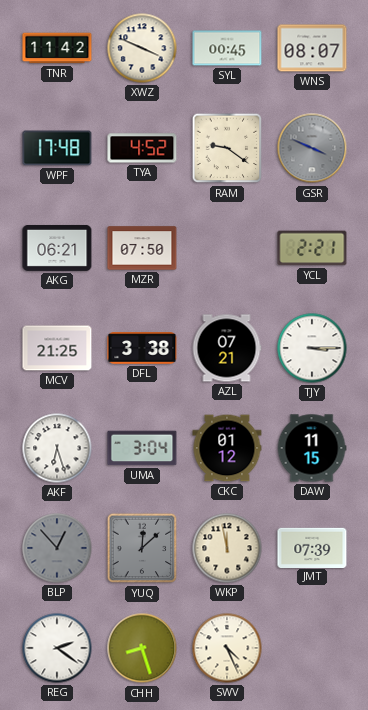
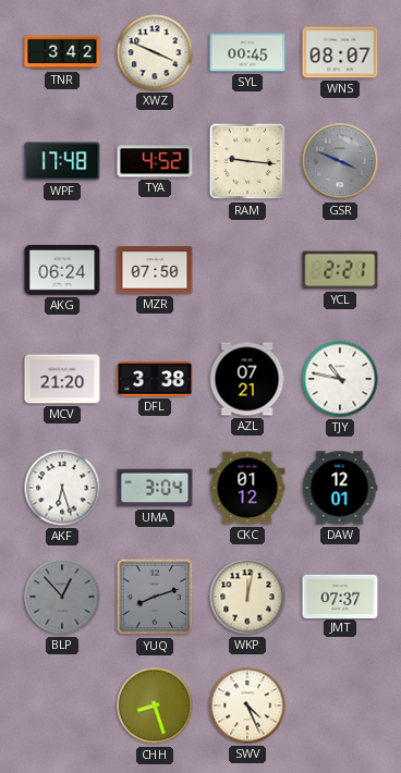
TNR: 11:42 -> 3:42
RAM: 9:21 -> 9:16
AKG: 06:21 -> 06:24
MCV: 21:25 -> 21:20
TJY: 3:15 -> 10:47
DAW: 11:15 -> 12:01
YUQ: 12:08 -> 8:12
WKP: 11:58 -> 12:02
JMT: 07:39 -> 07:37
REG: 2:21 -> none
